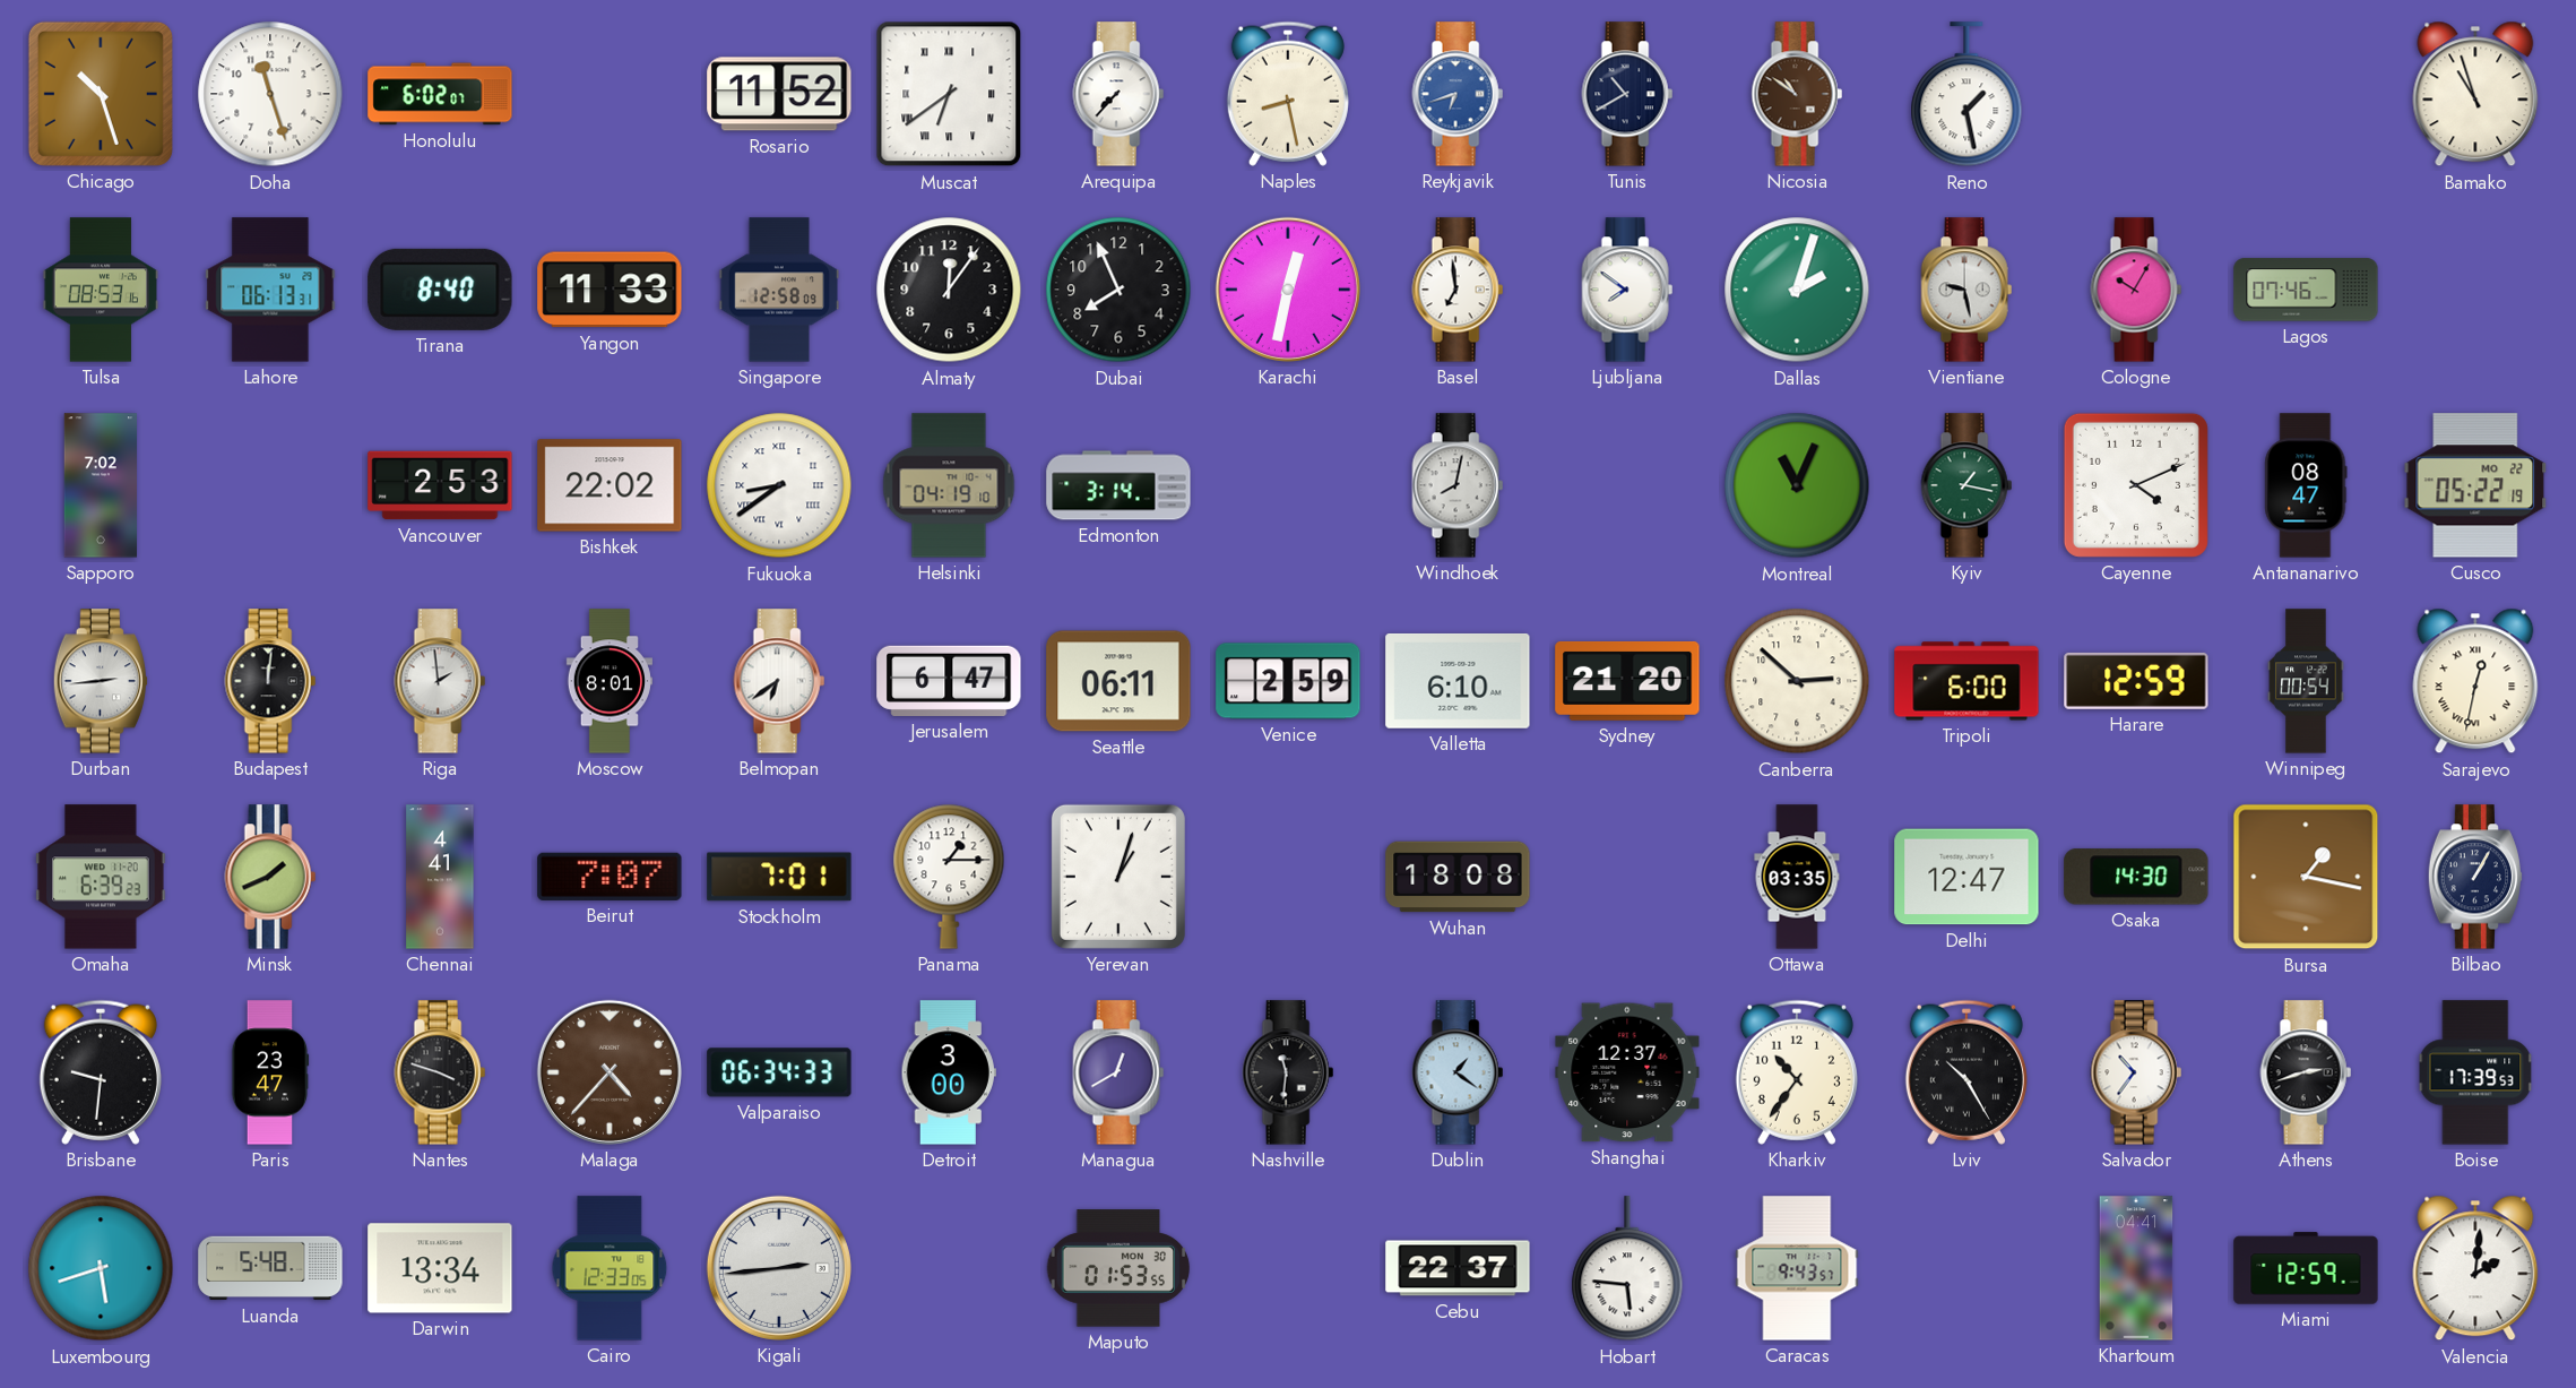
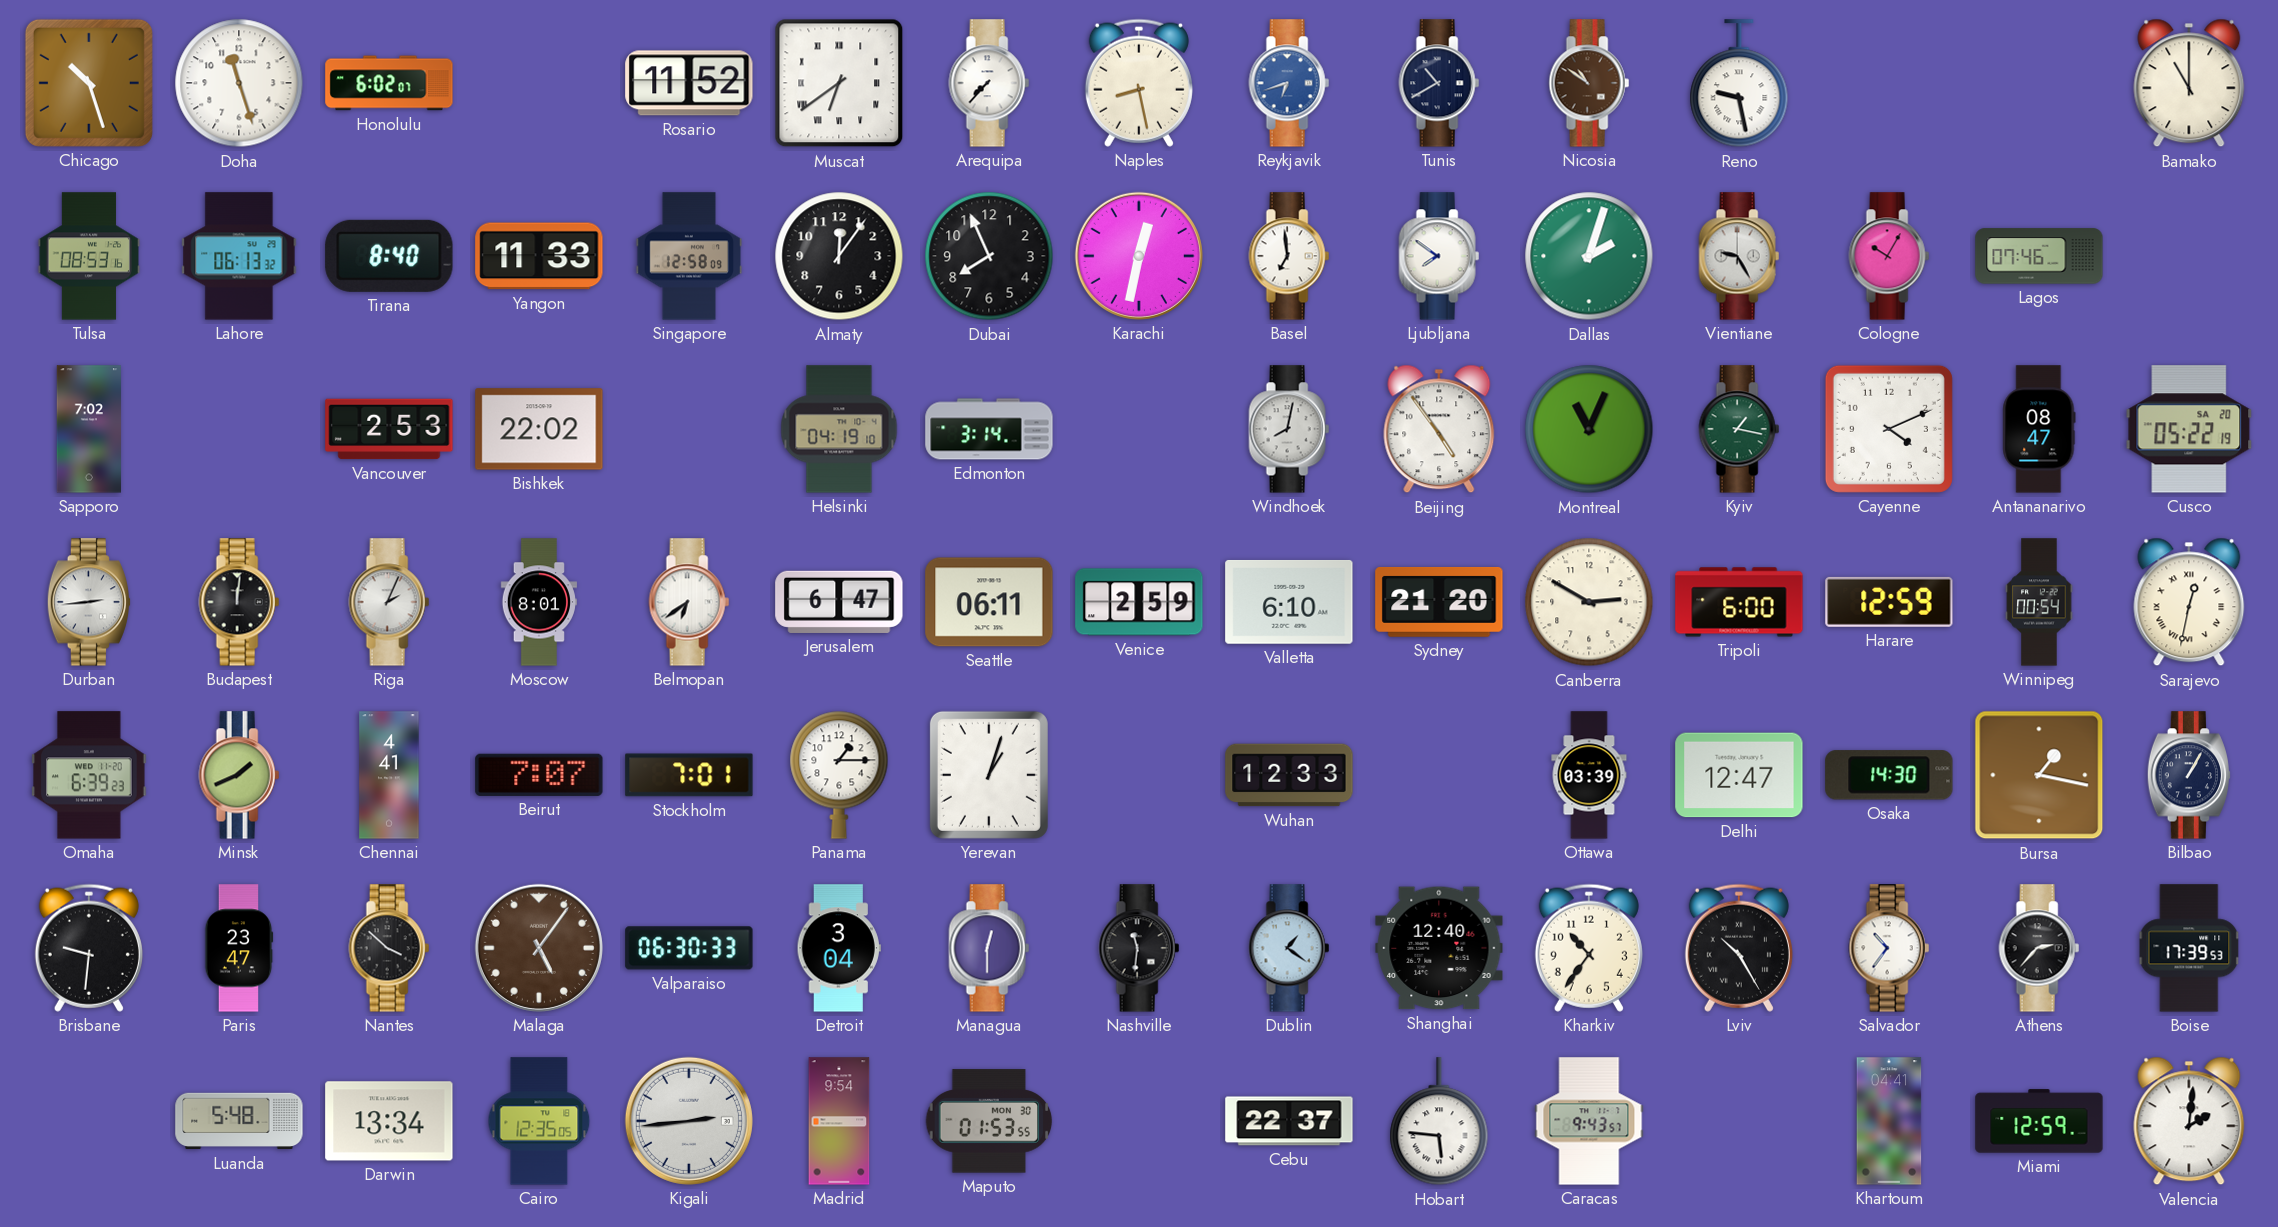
Reno: 1:28 -> 9:28
Bamako: 10:57 -> 11:00
Lahore: 06:13:31 -> 06:13:32
Vientiane: 9:28 -> 9:25
Fukuoka: 8:39 -> none
Beijing: none -> 4:54
Cusco date: MO 22 -> SA 20
Riga: 1:59 -> 2:04
Canberra: 2:52 -> 2:50
Wuhan: 18:08 -> 12:33
Ottawa: 03:35 -> 03:39
Nantes: 3:48 -> 3:52
Malaga: 4:37 -> 5:06
Valparaiso: 06:34 -> 06:30
Detroit: 3:00 -> 3:04
Managua: 12:40 -> 12:30
Shanghai: 12:37 -> 12:40
Athens: 2:42 -> 2:37
Luxembourg: 5:42 -> none
Cairo: 12:33 -> 12:35
Madrid: none -> 9:54
